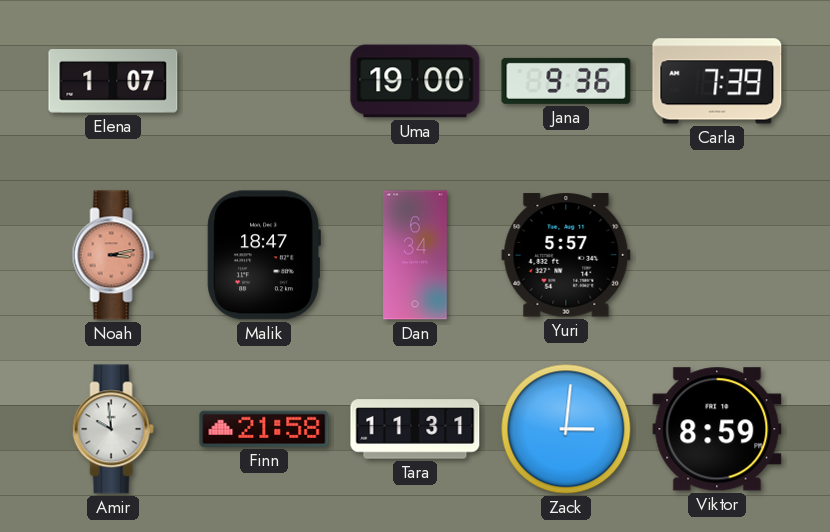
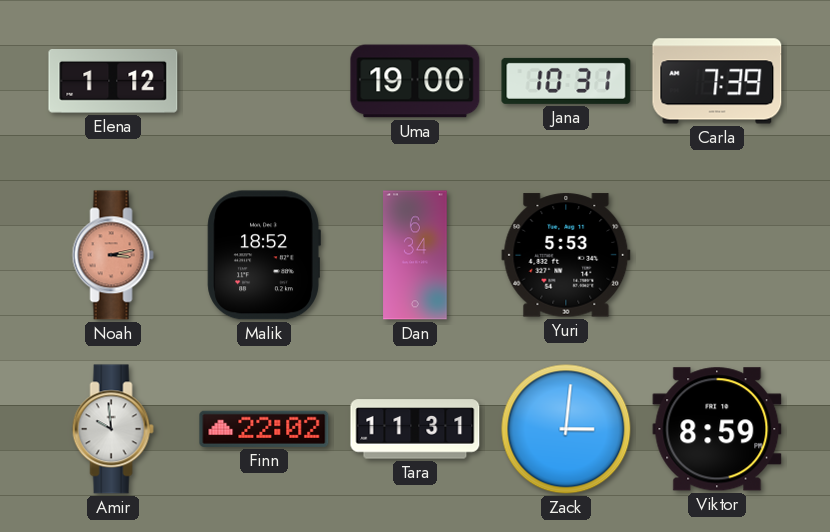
Elena: 1:07 -> 1:12
Jana: 9:36 -> 10:31
Malik: 18:47 -> 18:52
Yuri: 5:57 -> 5:53
Finn: 21:58 -> 22:02
